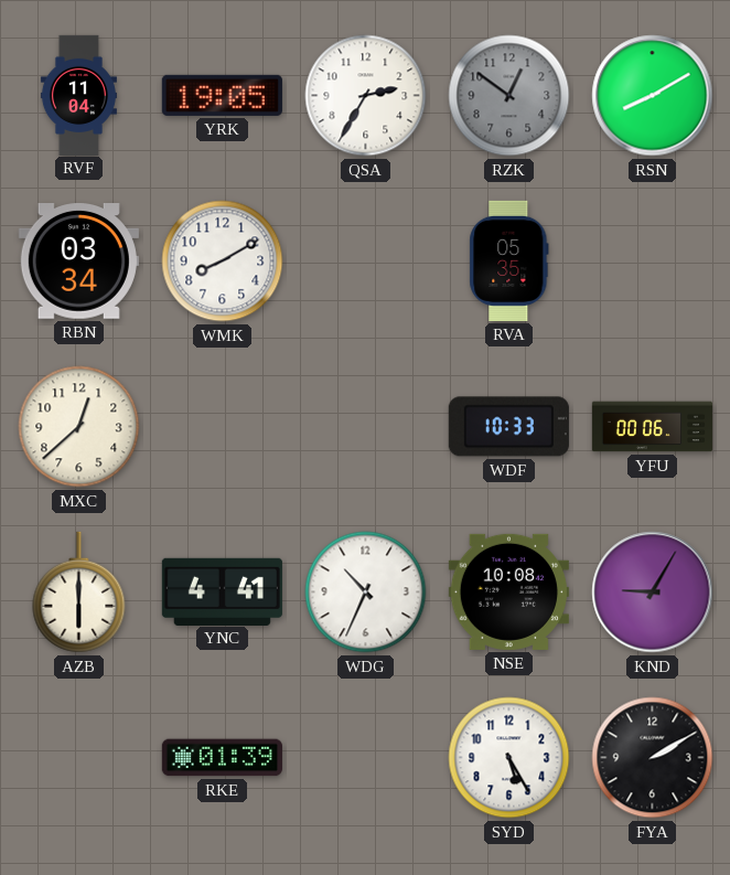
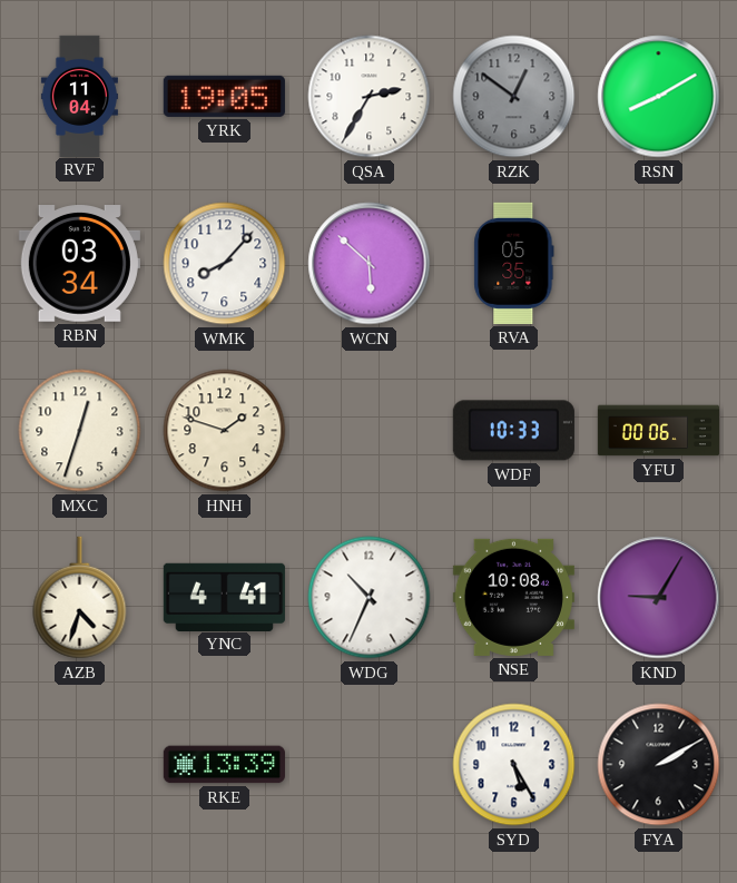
WMK: 8:10 -> 8:07
WCN: none -> 5:52
MXC: 12:38 -> 12:33
HNH: none -> 1:48
AZB: 6:00 -> 4:33
RKE: 01:39 -> 13:39
